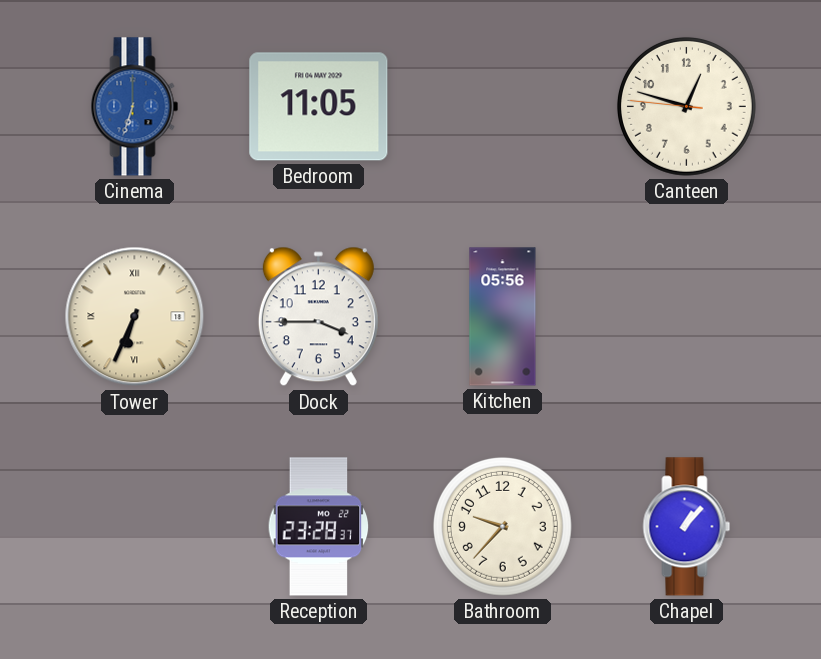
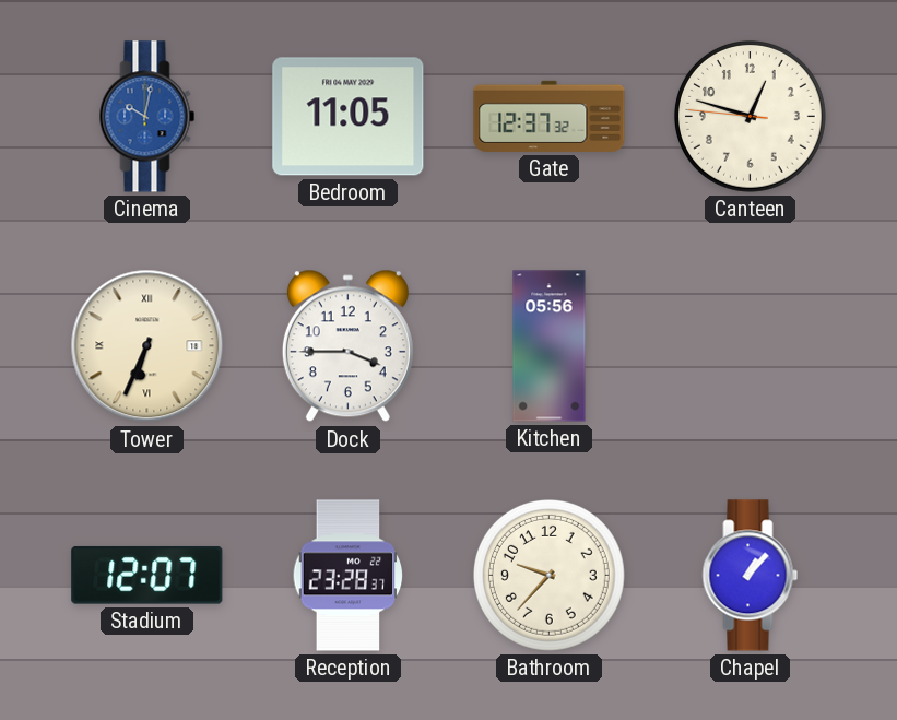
Cinema: 6:33 -> 10:02
Gate: none -> 12:37
Stadium: none -> 12:07
